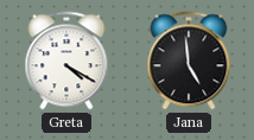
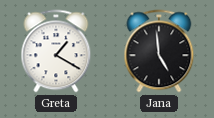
Greta: 4:20 -> 1:20
